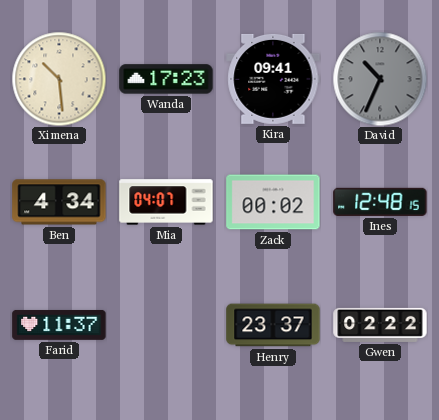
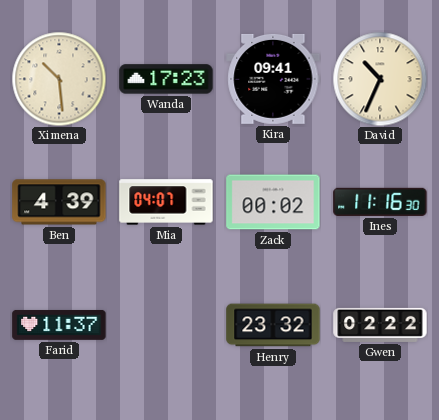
David dial: grey -> cream
Ben: 4:34 -> 4:39
Ines: 12:48 -> 11:16
Henry: 23:37 -> 23:32
